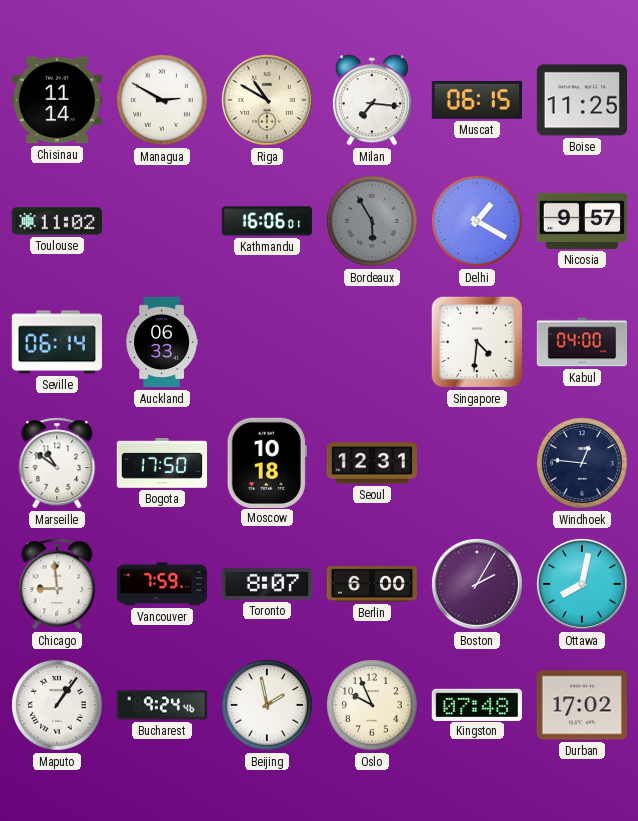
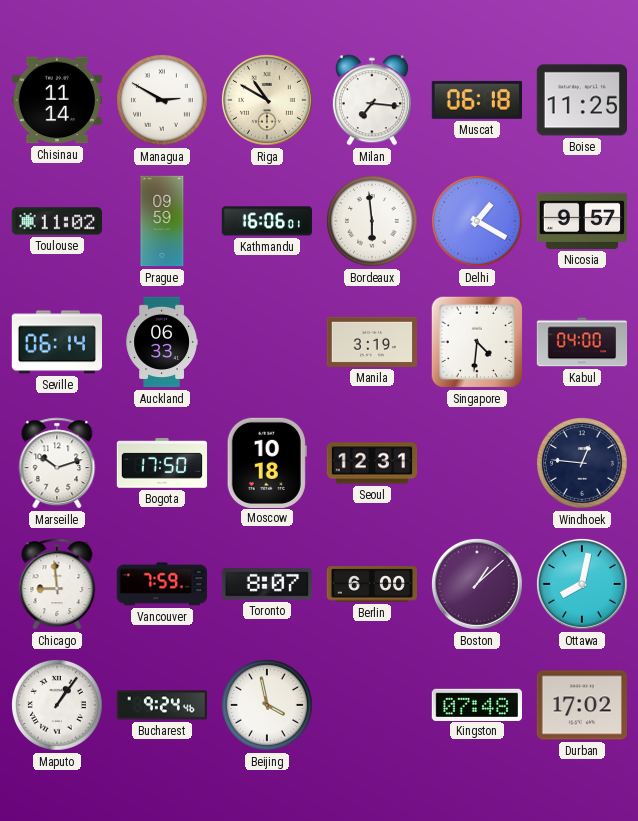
Muscat: 06:15 -> 06:18
Prague: none -> 09:59
Bordeaux: 5:55 -> 5:59
Bordeaux dial: grey -> white
Manila: none -> 3:19
Marseille: 10:51 -> 10:12
Boston: 2:05 -> 1:08
Beijing: 1:58 -> 3:58
Oslo: 9:56 -> none
